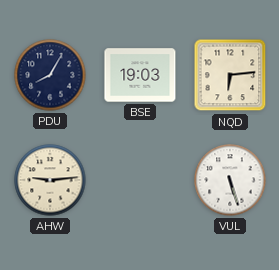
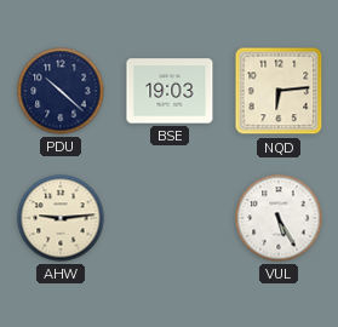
PDU: 8:05 -> 10:22
VUL: 5:27 -> 5:25
